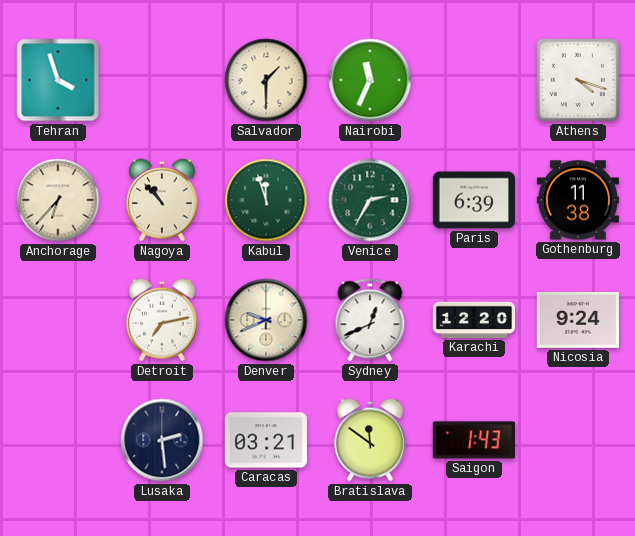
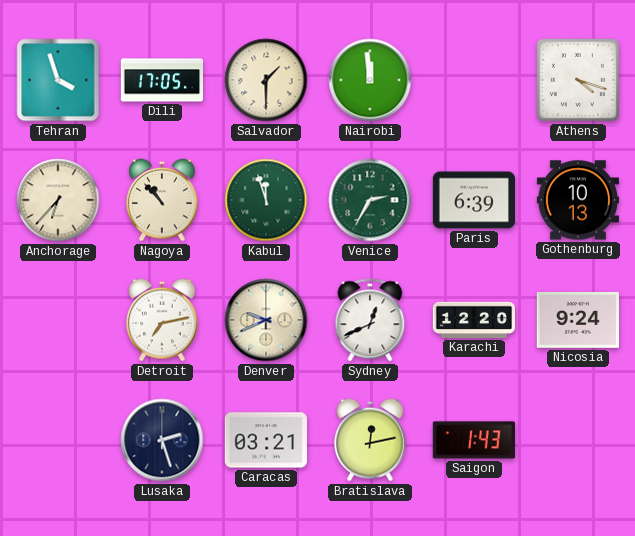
Dili: none -> 17:05
Nairobi: 11:34 -> 11:59
Gothenburg: 11:38 -> 10:13
Lusaka: 2:29 -> 2:27
Bratislava: 11:51 -> 12:13
